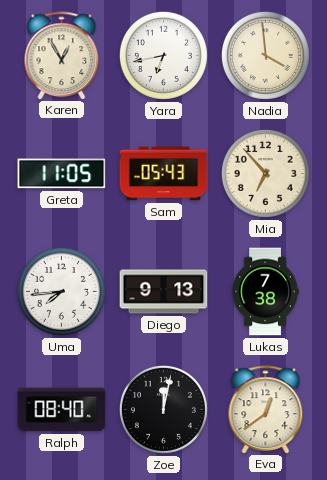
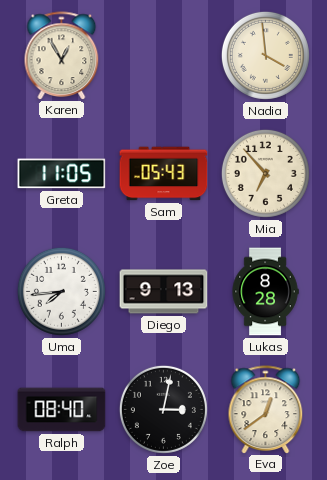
Yara: 6:43 -> none
Lukas: 7:38 -> 8:28
Zoe: 12:02 -> 3:02
